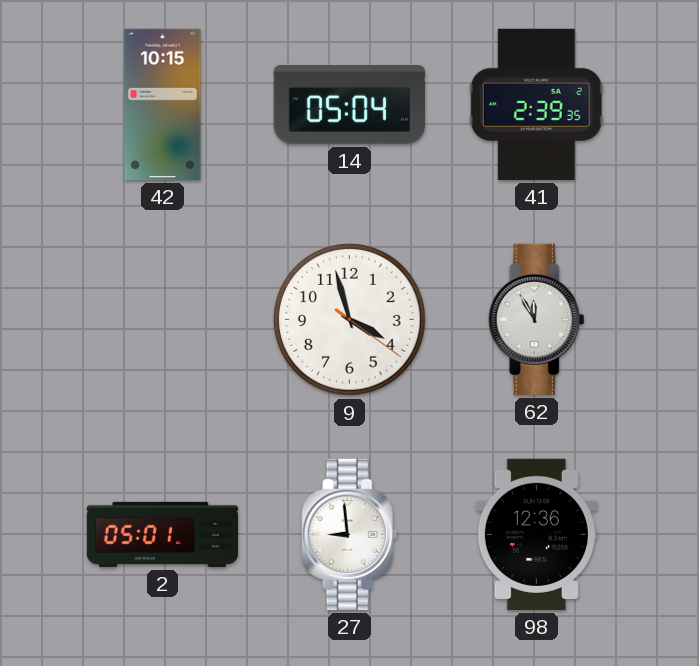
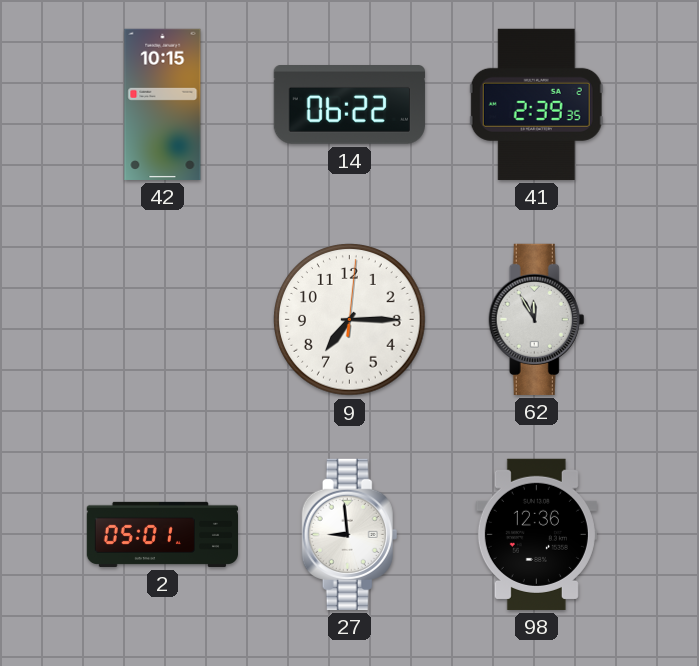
14: 05:04 -> 06:22
9: 3:57 -> 7:15
